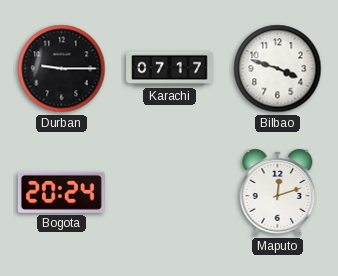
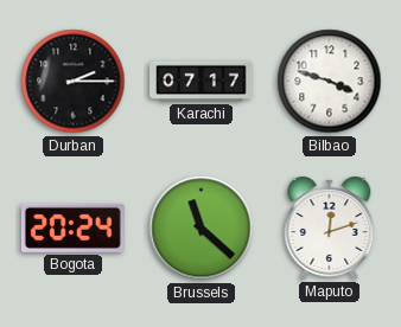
Durban: 9:15 -> 2:15
Brussels: none -> 11:22
